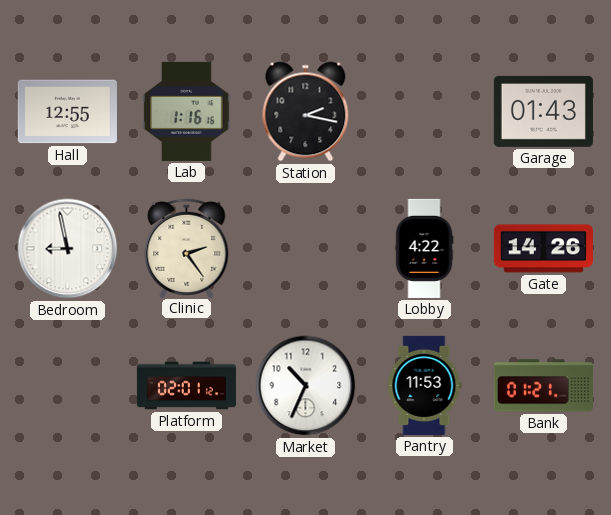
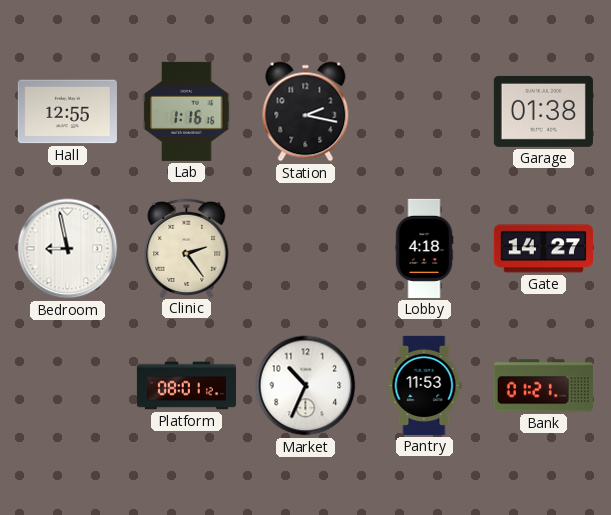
Garage: 01:43 -> 01:38
Lobby: 4:22 -> 4:18
Gate: 14:26 -> 14:27
Platform: 02:01 -> 08:01
